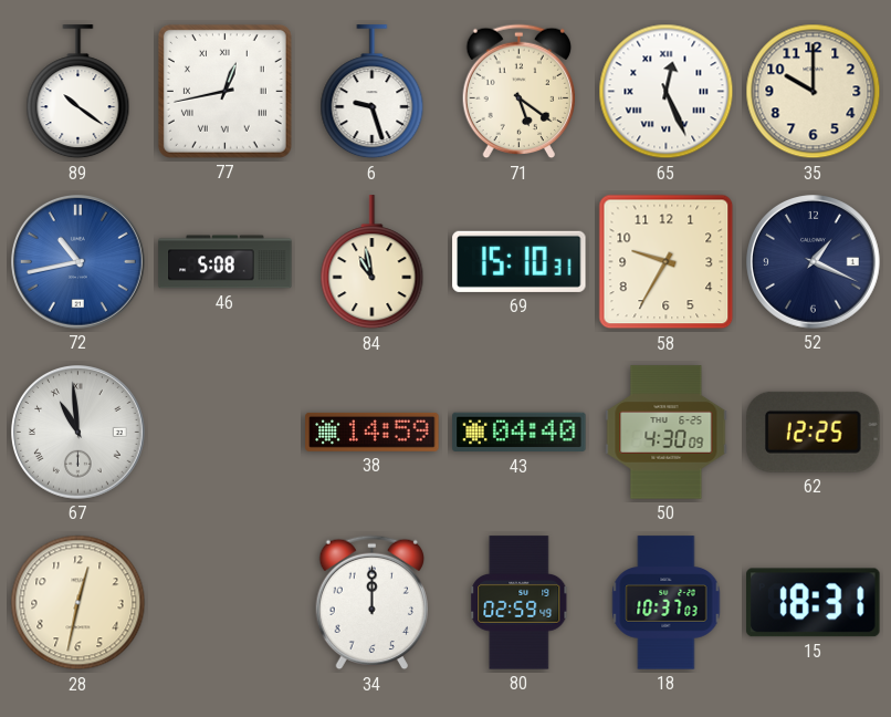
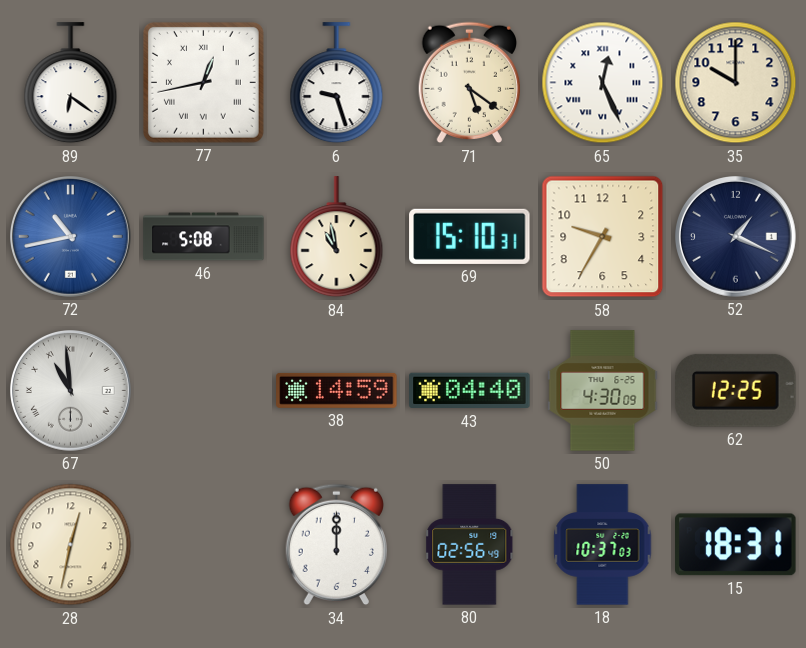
89: 10:21 -> 6:21
80: 02:59 -> 02:56
